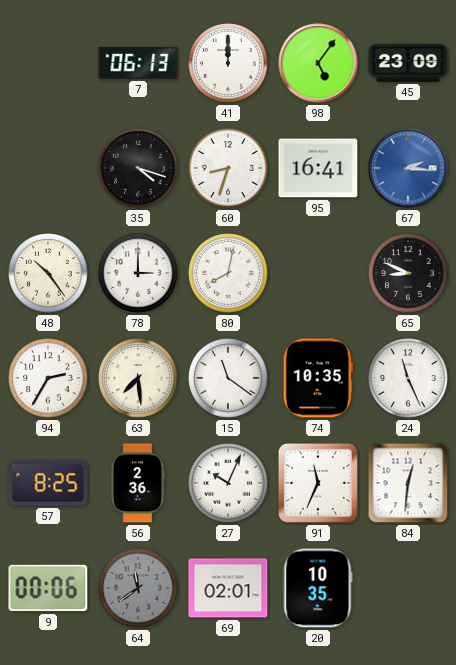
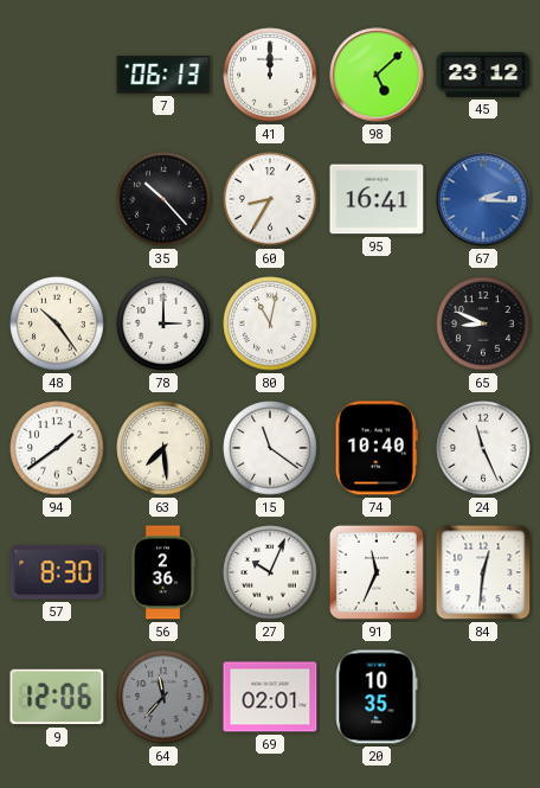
98: 5:06 -> 5:08
45: 23:09 -> 23:12
35: 4:18 -> 10:23
60: 8:33 -> 8:35
80: 8:02 -> 11:02
94: 2:35 -> 1:39
74: 10:35 -> 10:40
57: 8:25 -> 8:30
9: 00:06 -> 12:06
64: 11:39 -> 11:37
